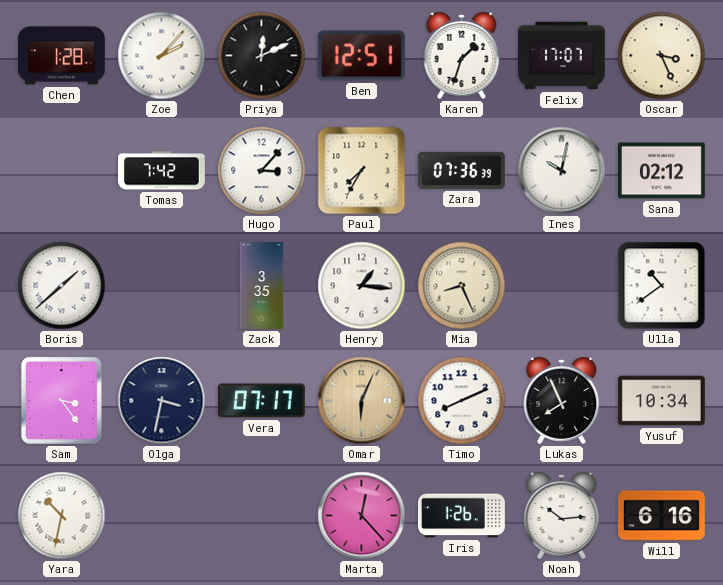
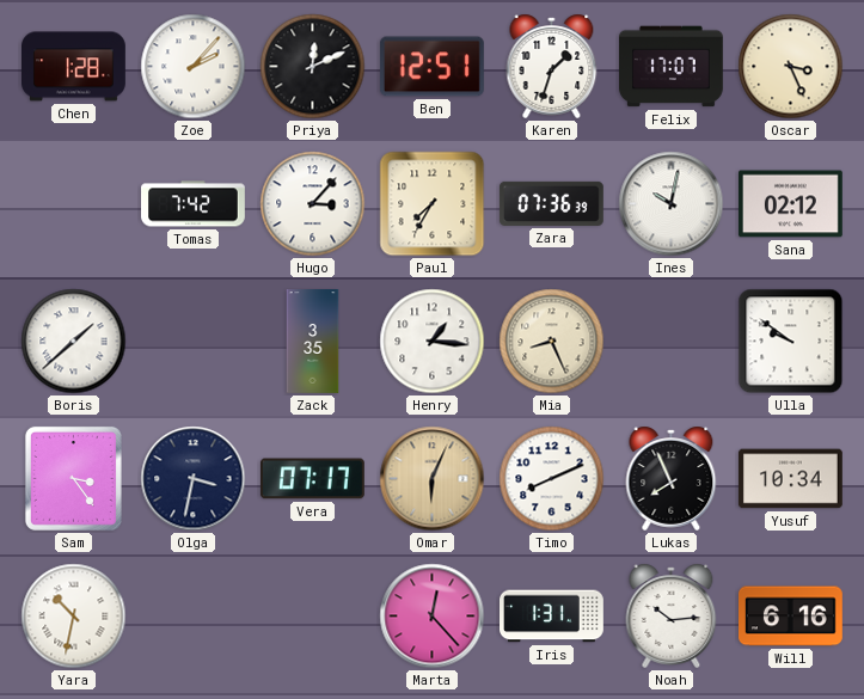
Ulla: 10:39 -> 9:51
Iris: 1:26 -> 1:31
